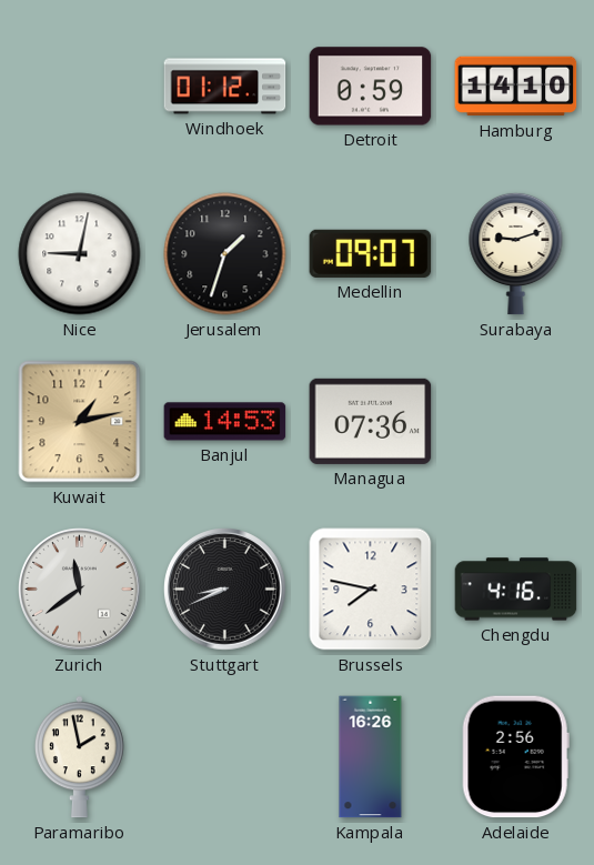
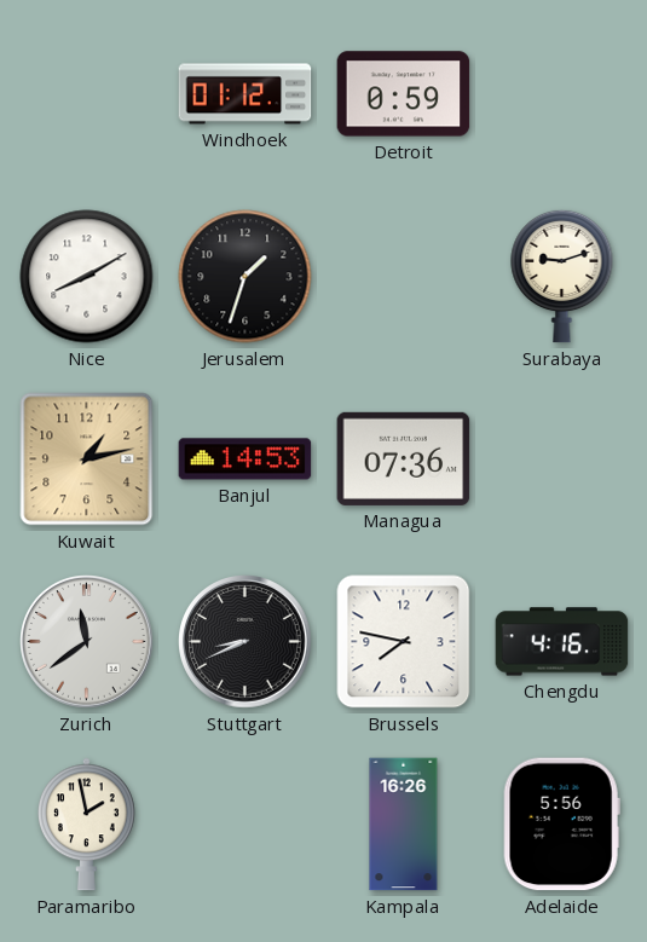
Hamburg: 14:10 -> none
Nice: 9:02 -> 8:10
Medellin: 09:07 -> none
Adelaide: 2:56 -> 5:56
